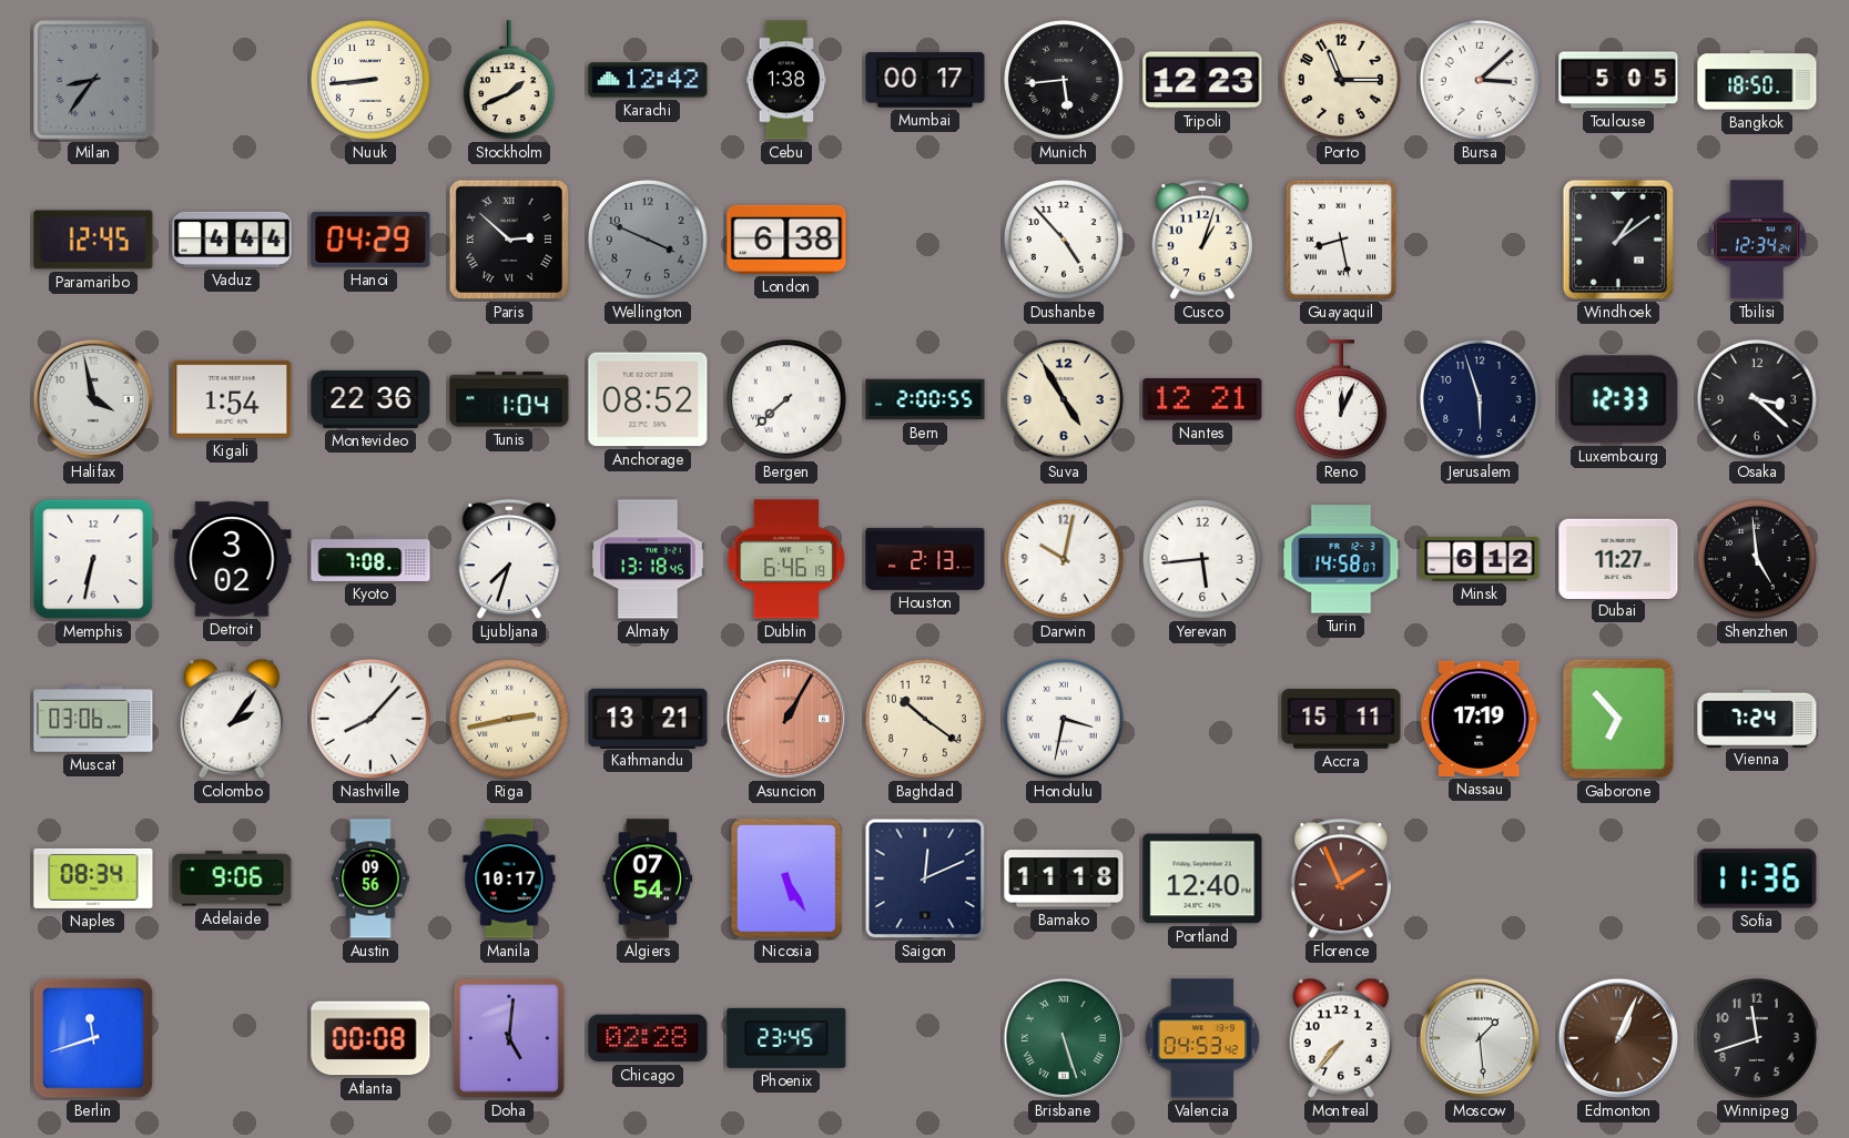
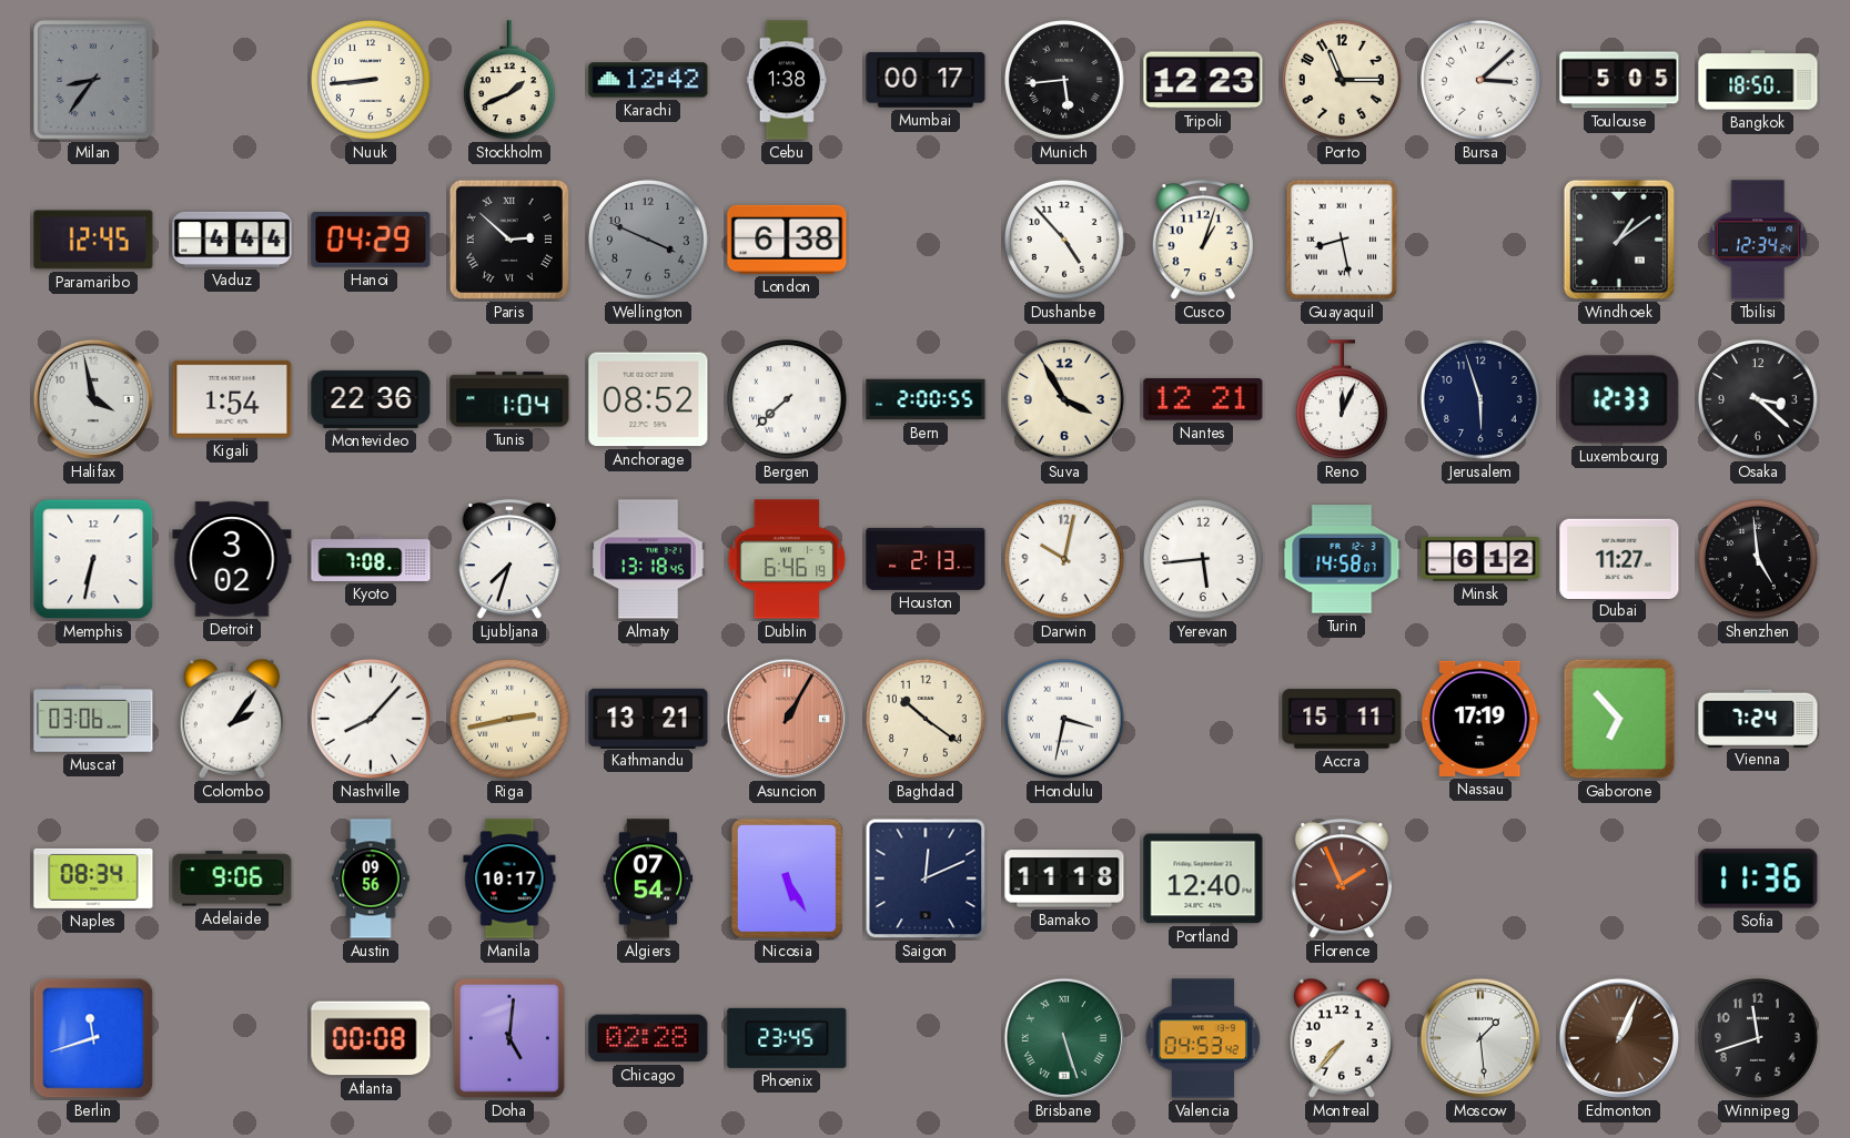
Suva: 4:55 -> 3:55
